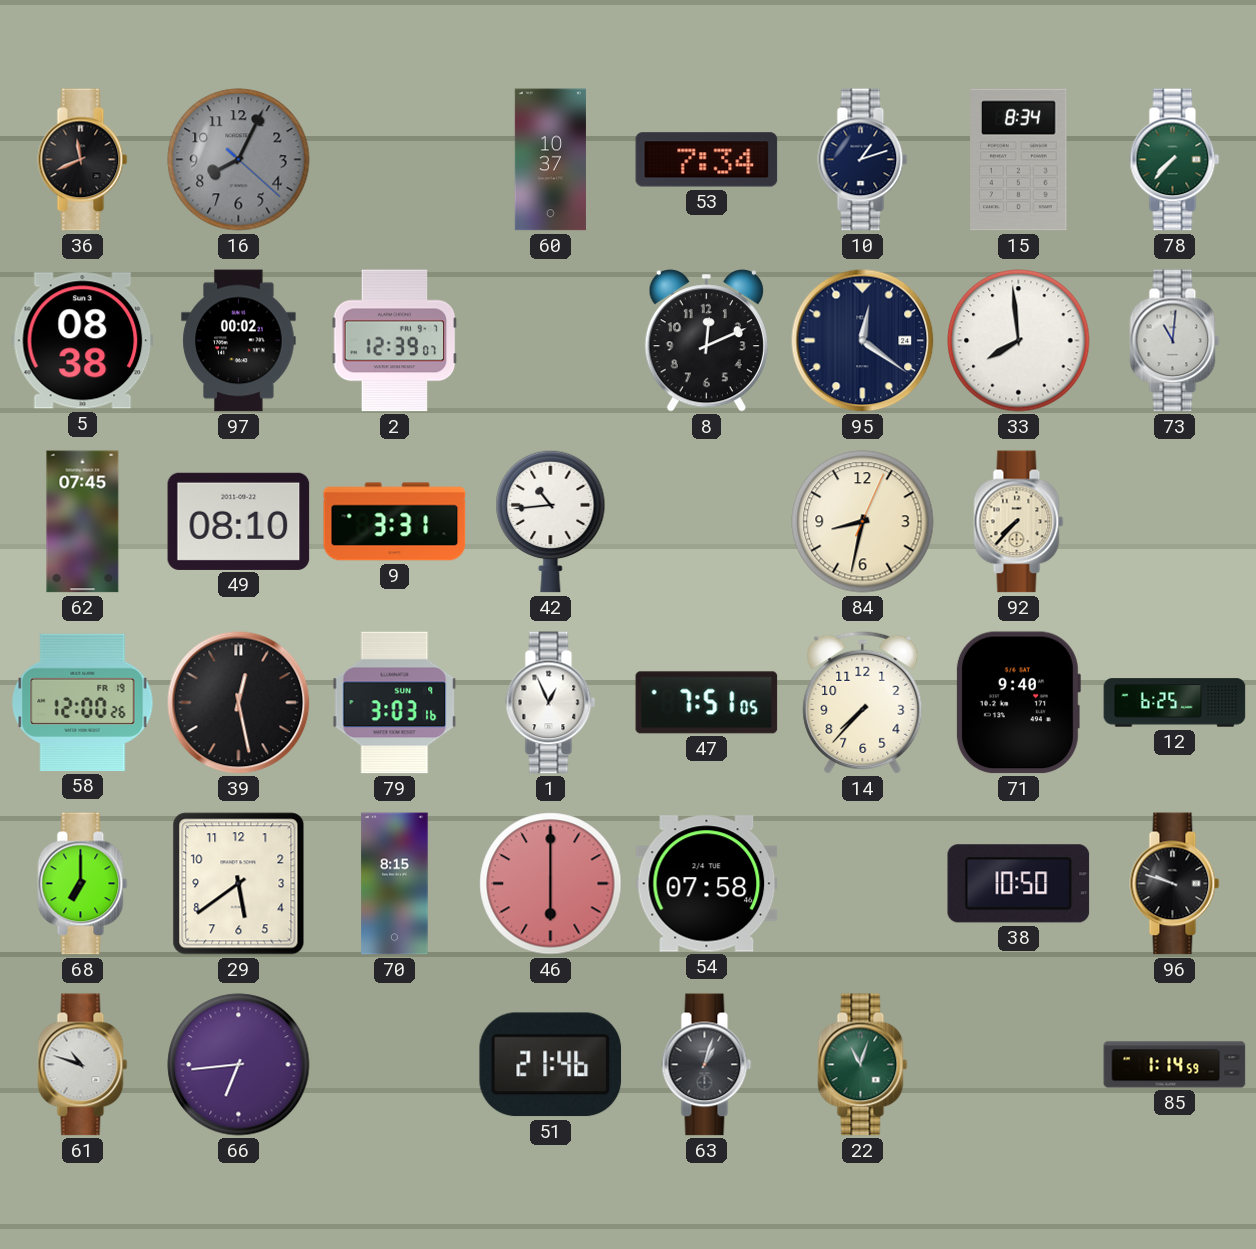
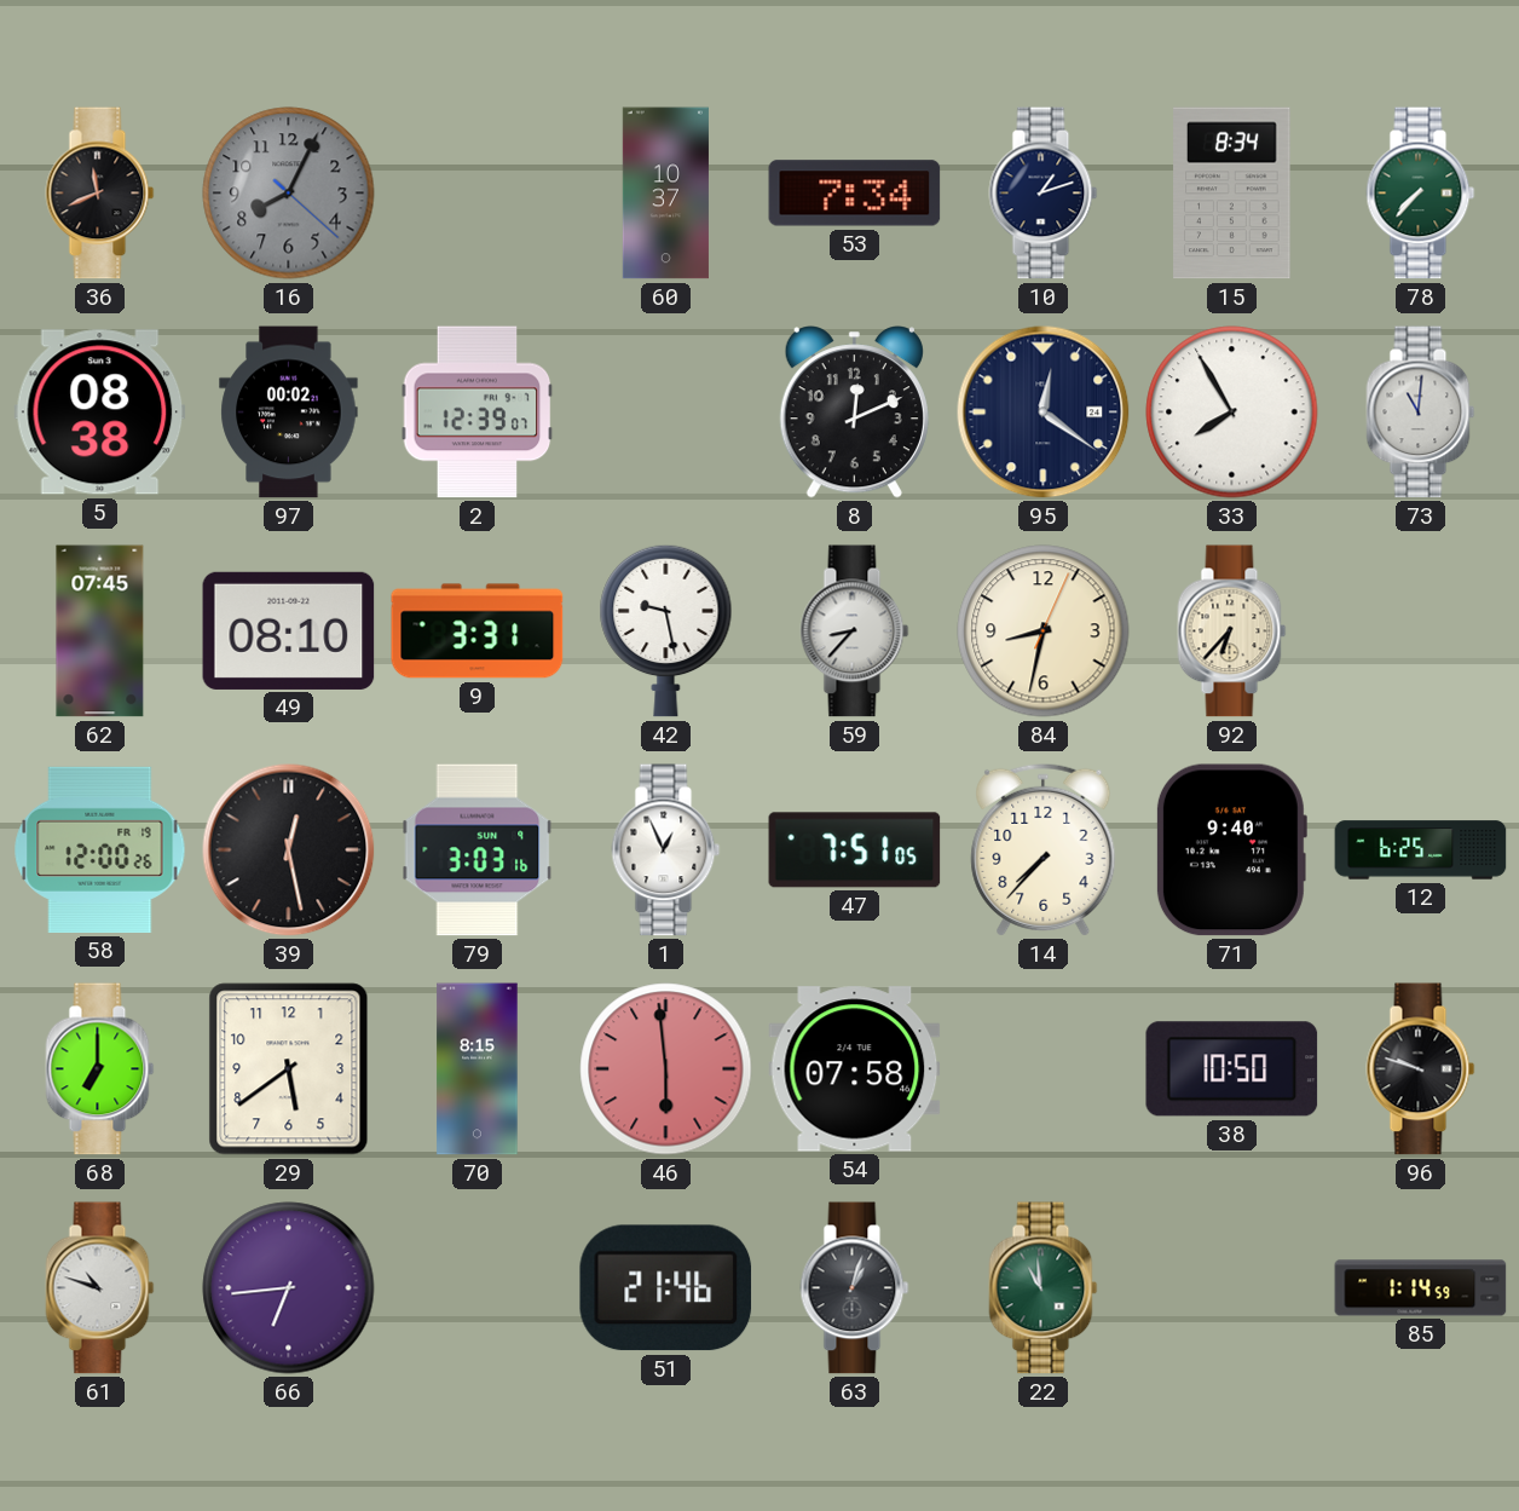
33: 7:59 -> 7:55
42: 10:44 -> 9:28
59: none -> 8:37
92: 7:37 -> 6:37
46: 6:00 -> 5:59
22: 11:03 -> 10:59
